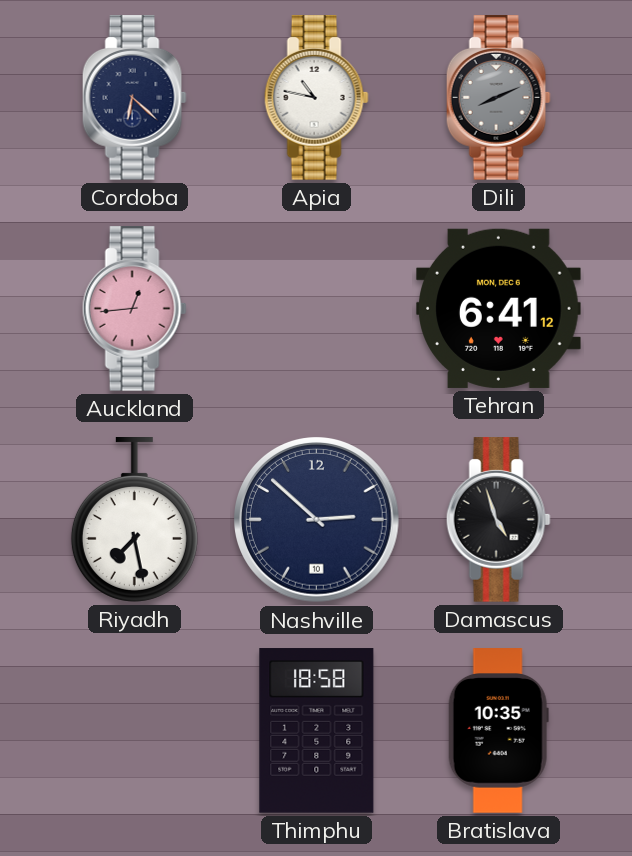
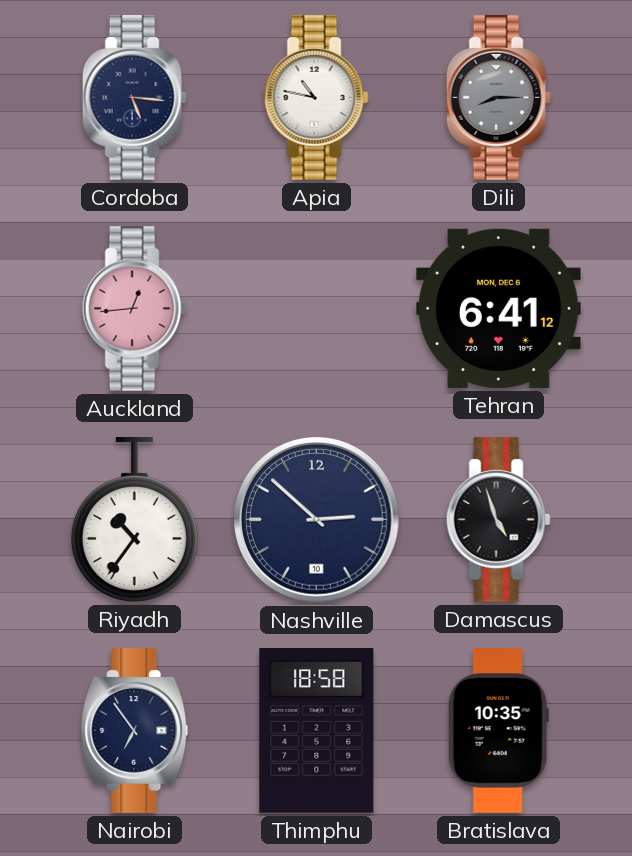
Cordoba: 6:22 -> 5:16
Dili: 8:11 -> 8:15
Riyadh: 7:28 -> 10:36
Nairobi: none -> 6:54
